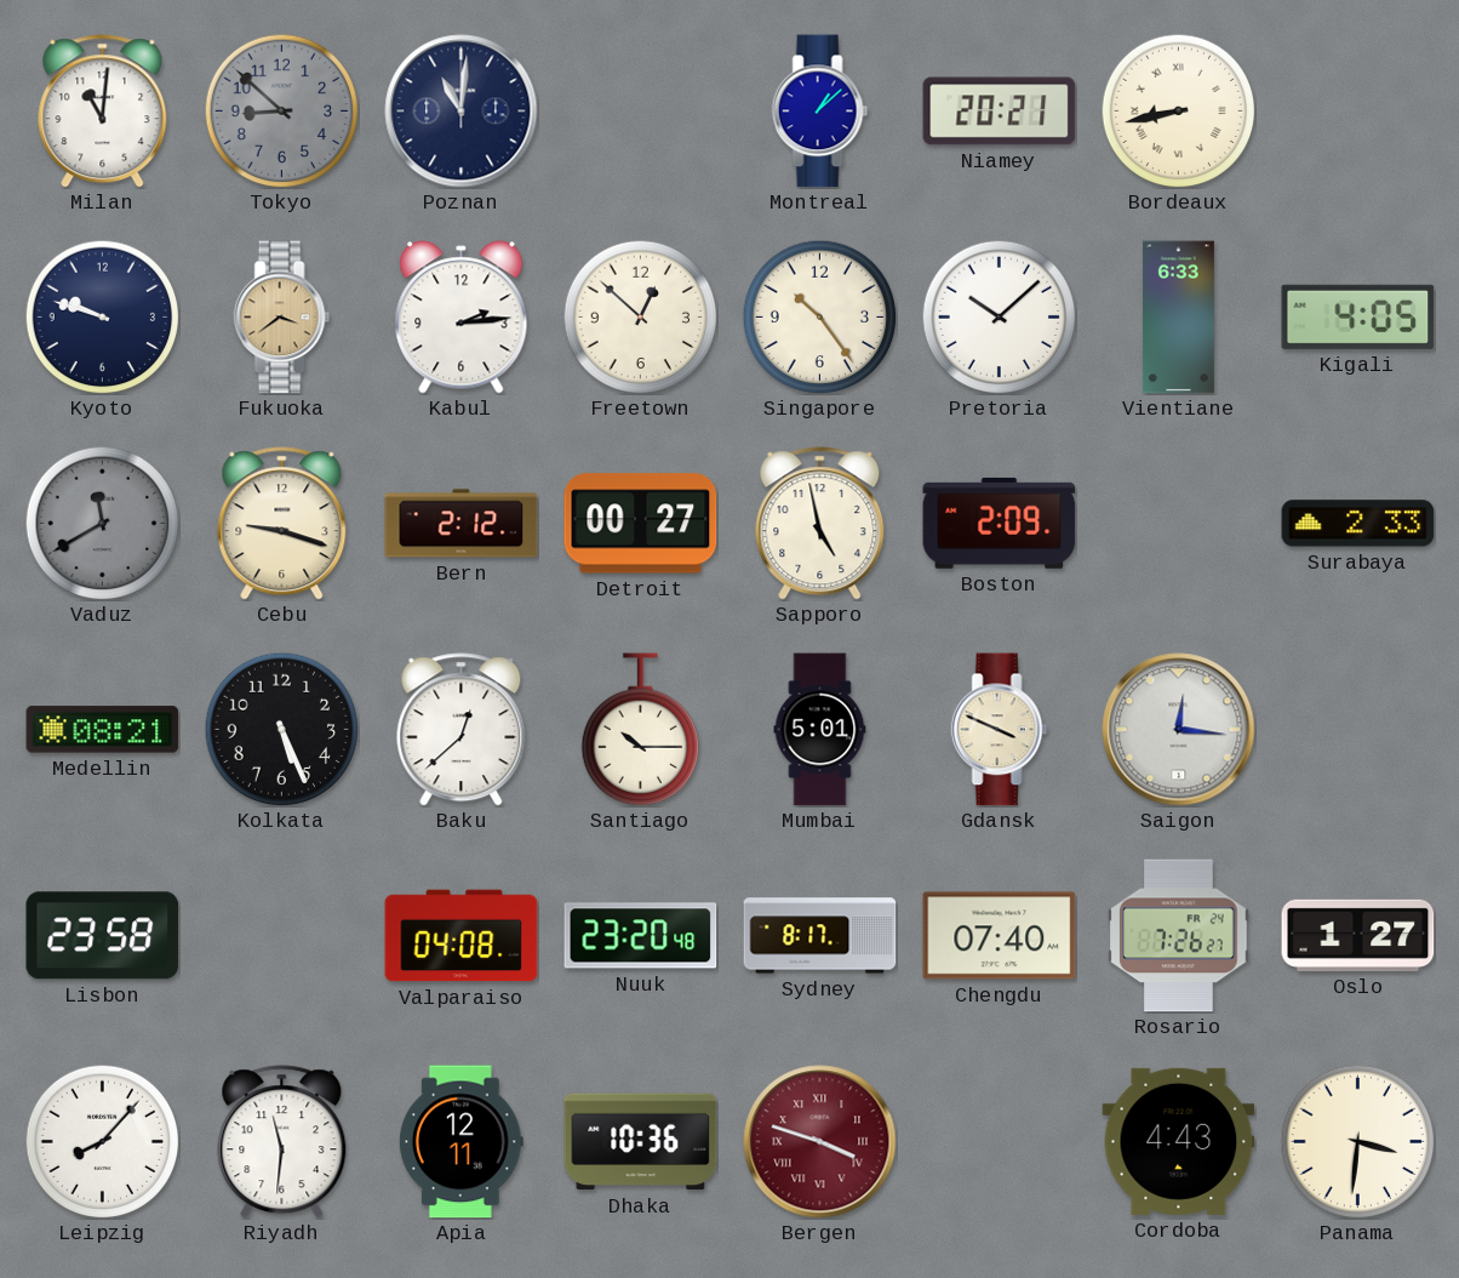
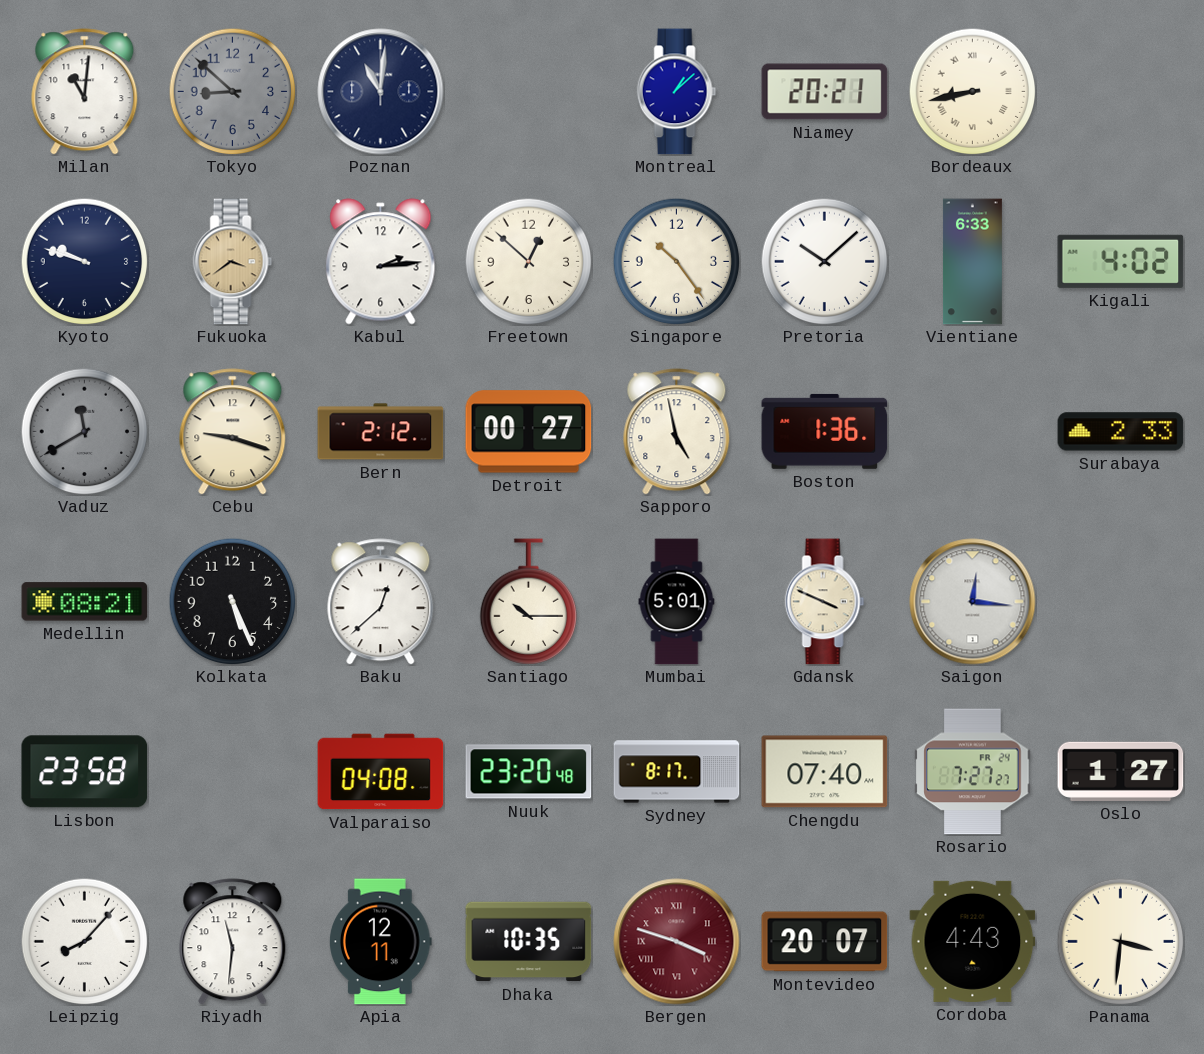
Kigali: 4:05 -> 4:02
Boston: 2:09 -> 1:36
Rosario: 7:26 -> 7:27
Dhaka: 10:36 -> 10:35
Montevideo: none -> 20:07
